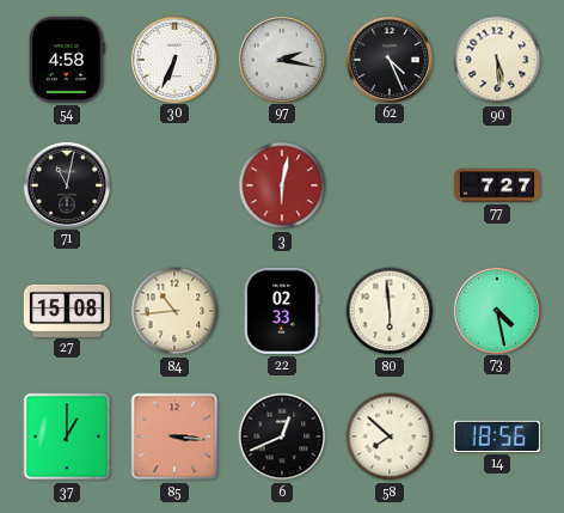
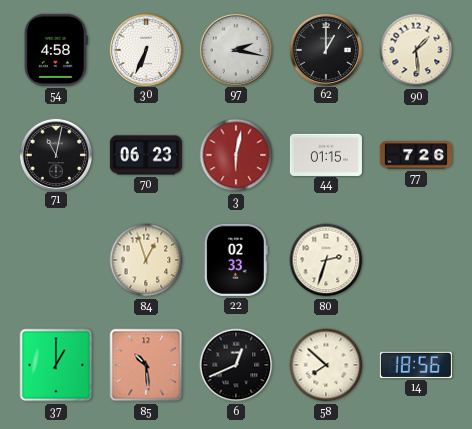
62: 4:26 -> 1:00
90: 5:29 -> 1:29
70: none -> 06:23
44: none -> 01:15
77: 7:27 -> 7:26
27: 15:08 -> none
84: 10:44 -> 12:57
80: 5:59 -> 2:33
73: 4:28 -> none
85: 3:16 -> 10:29
